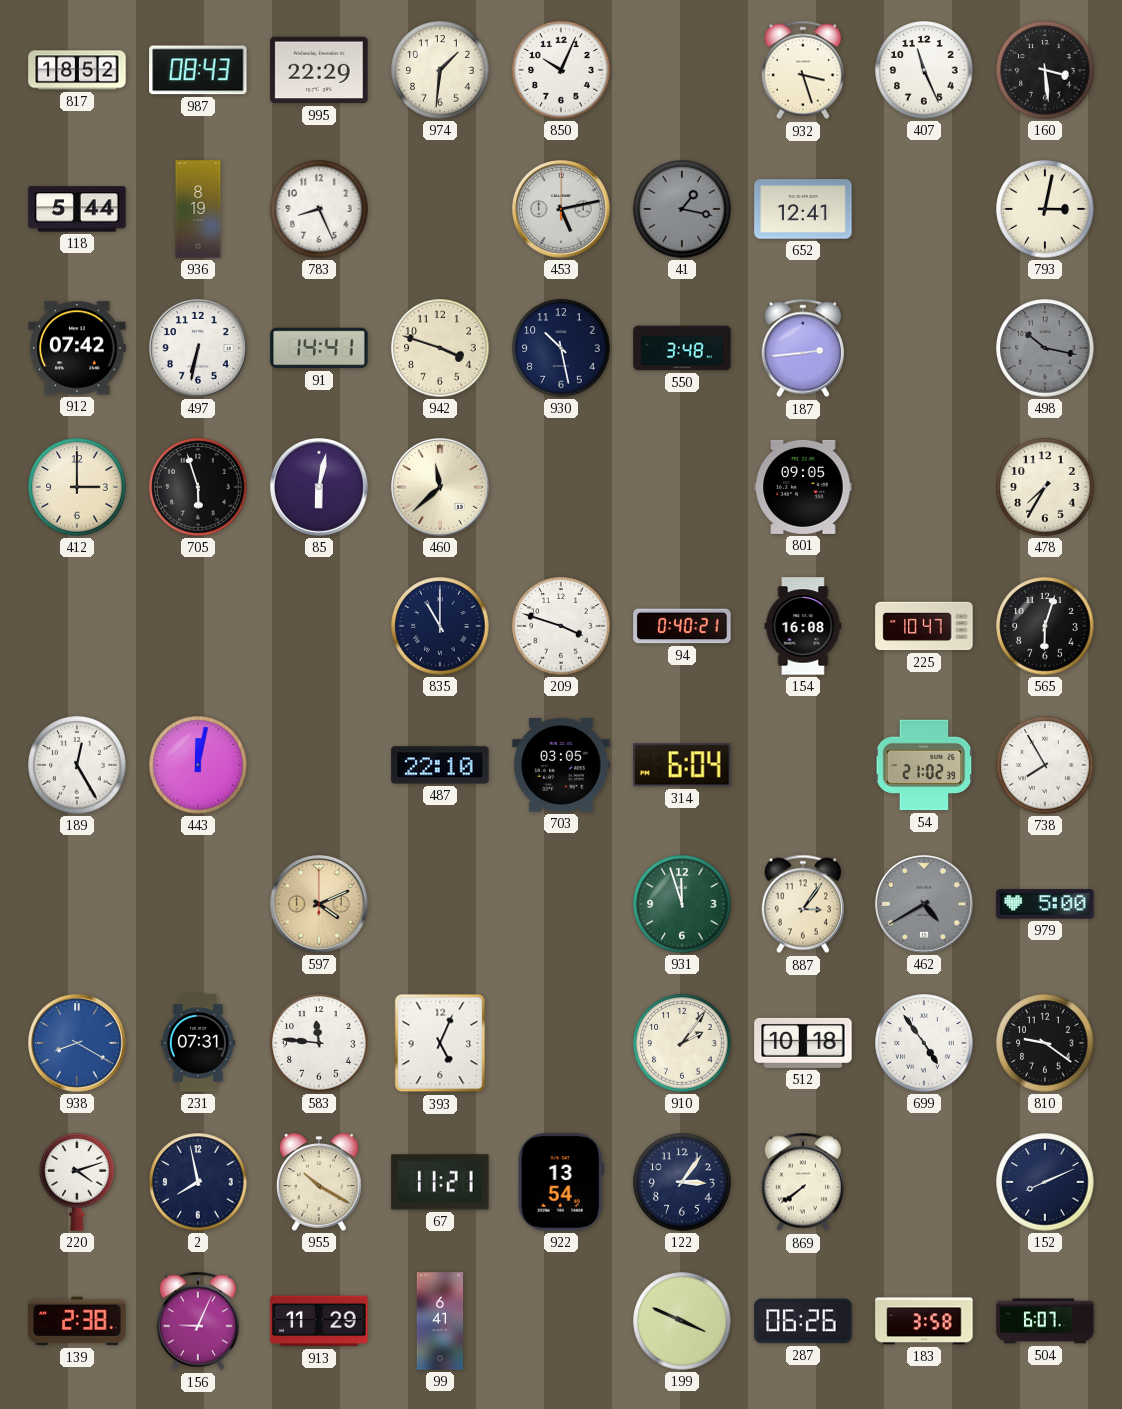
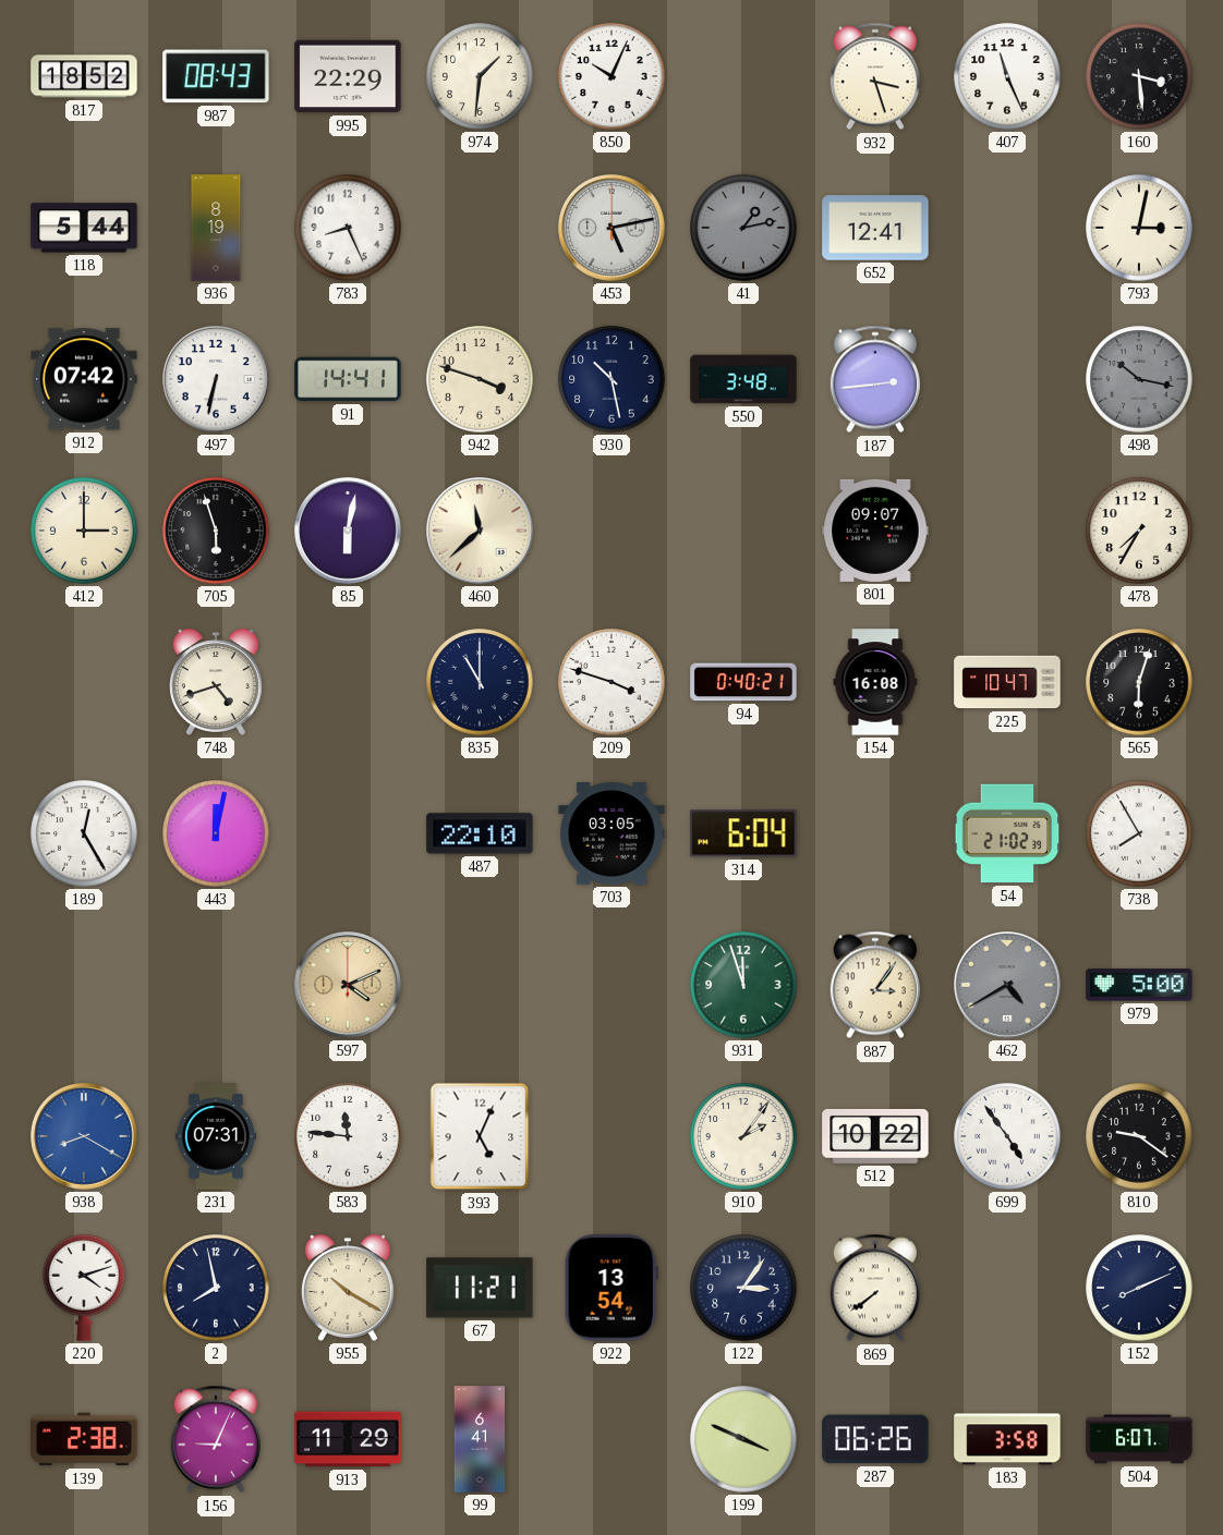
41: 1:17 -> 1:13
801: 09:05 -> 09:07
748: none -> 4:42
512: 10:18 -> 10:22
